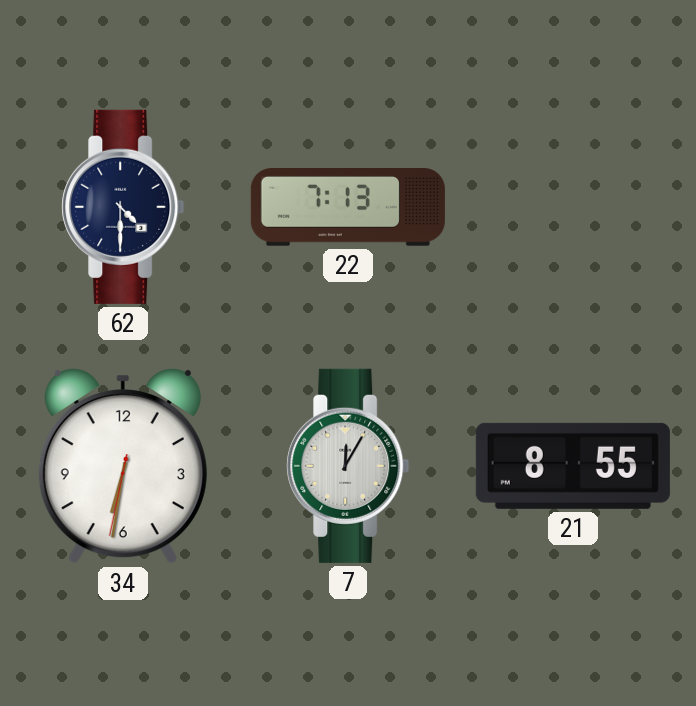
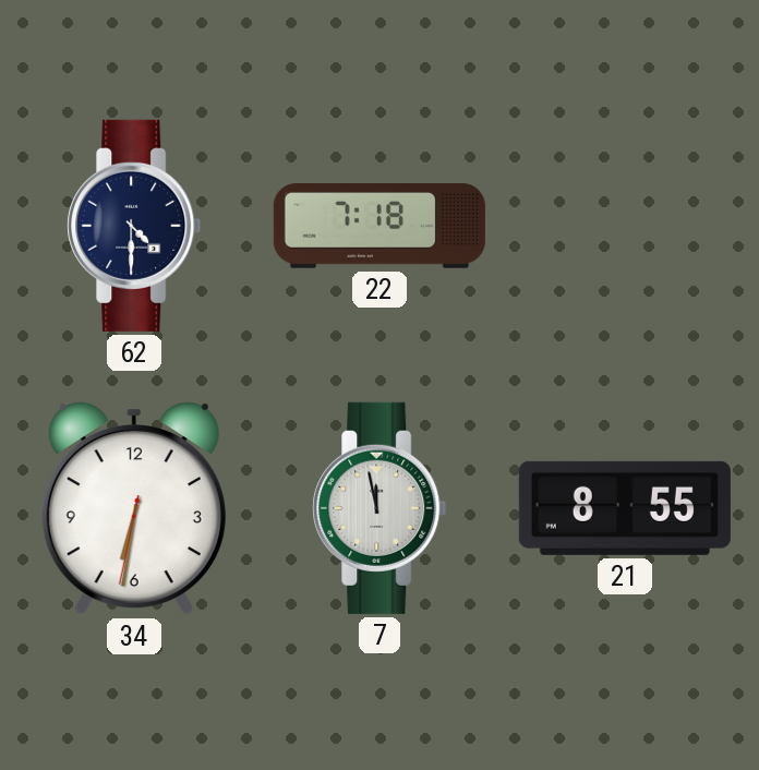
22: 7:13 -> 7:18
7: 12:05 -> 11:58
